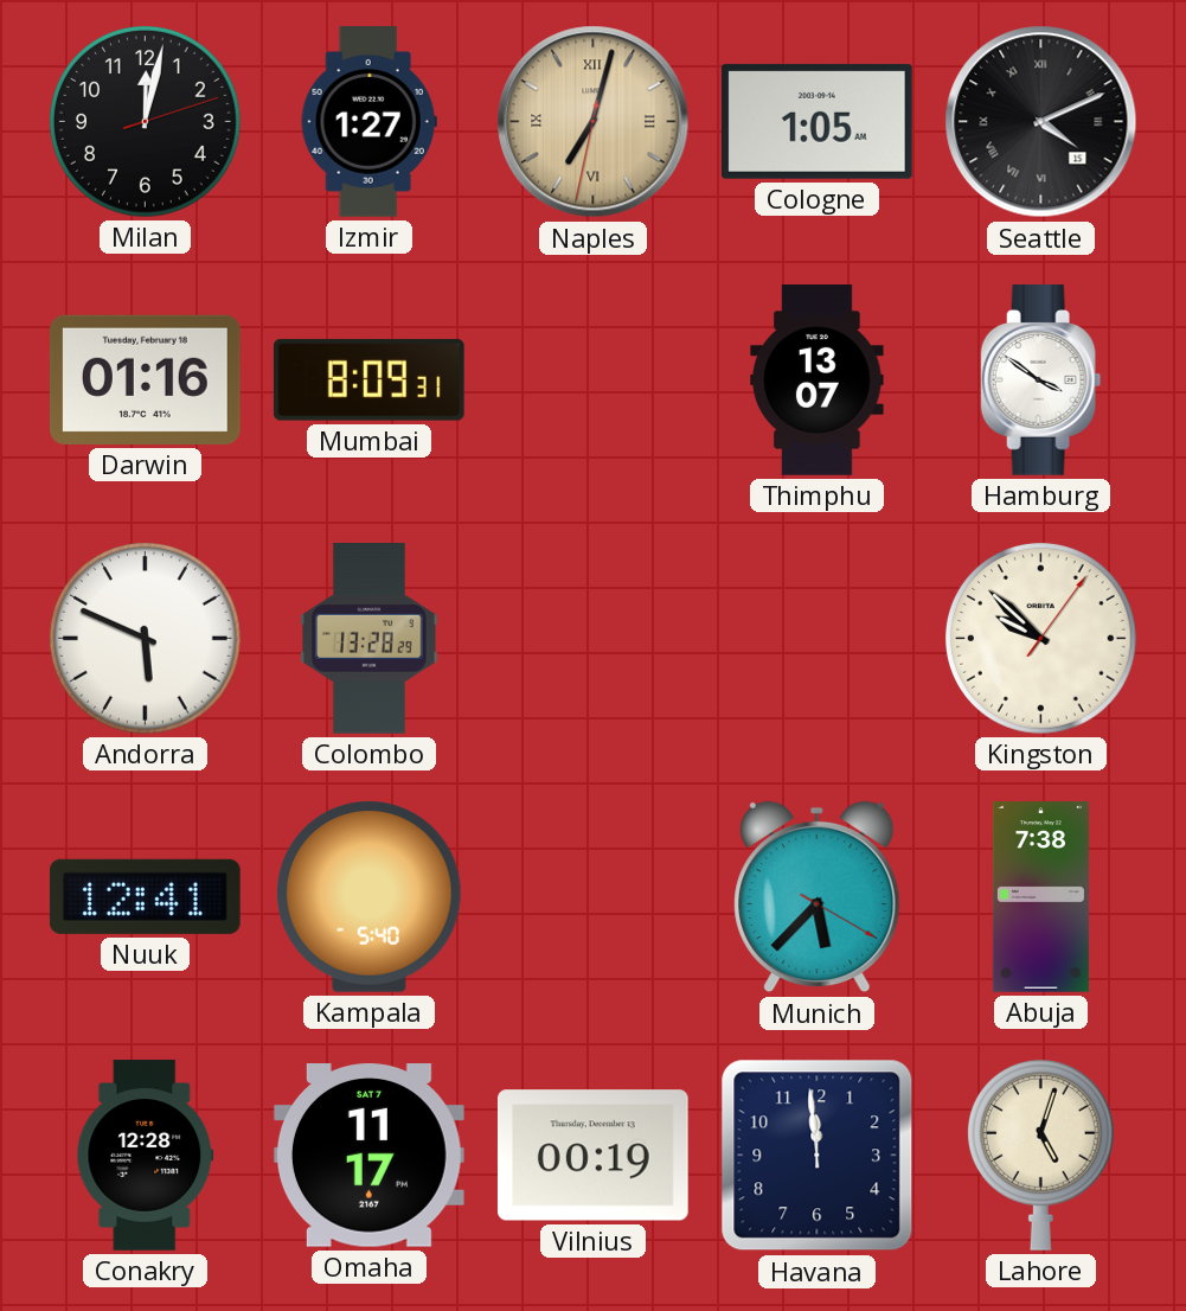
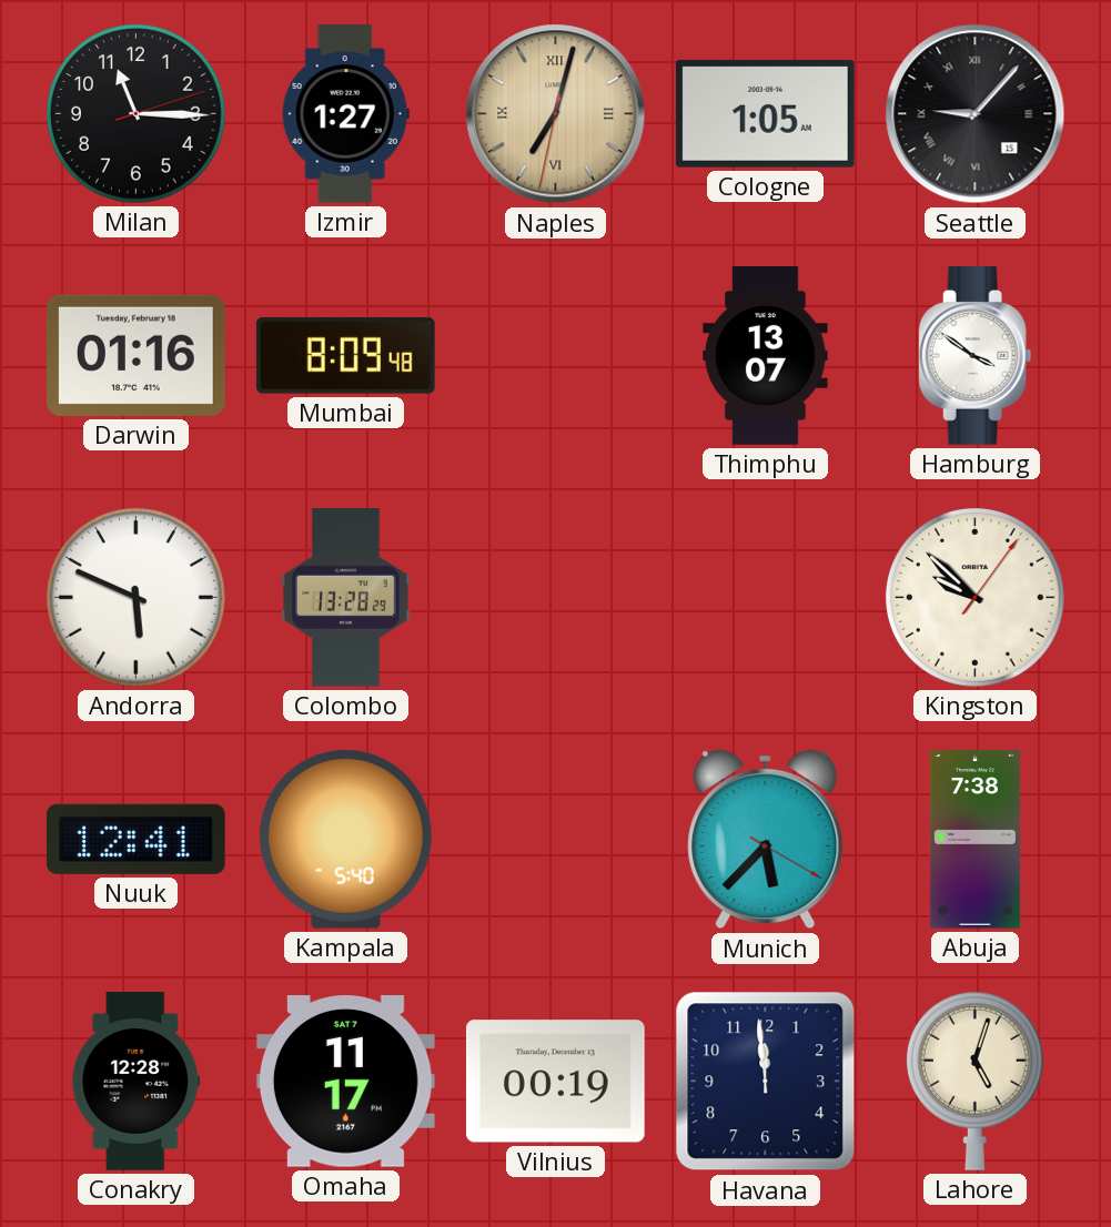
Milan: 12:02 -> 11:15
Seattle: 4:11 -> 9:07
Mumbai: 8:09:31 -> 8:09:48
